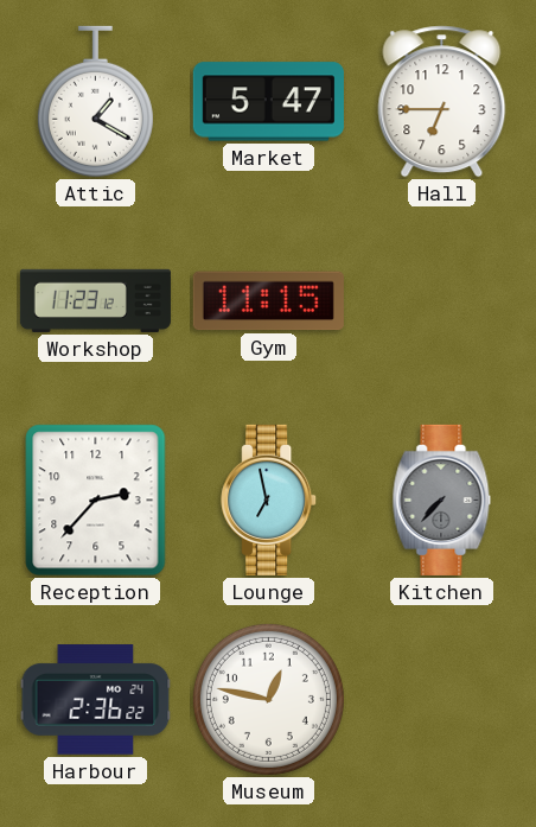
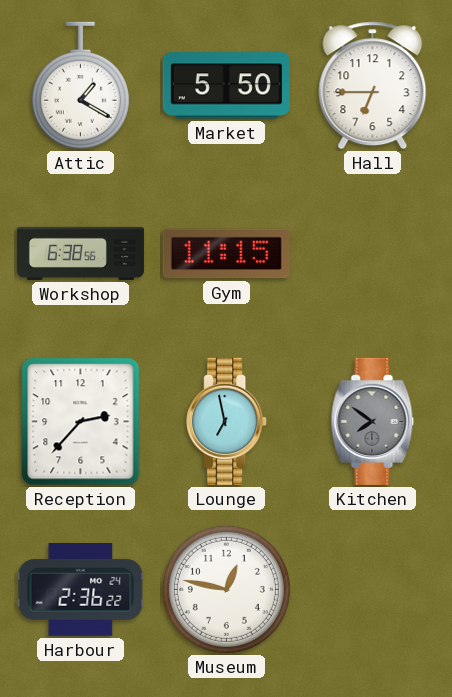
Market: 5:47 -> 5:50
Workshop: 11:23 -> 6:38
Kitchen: 7:37 -> 7:51
